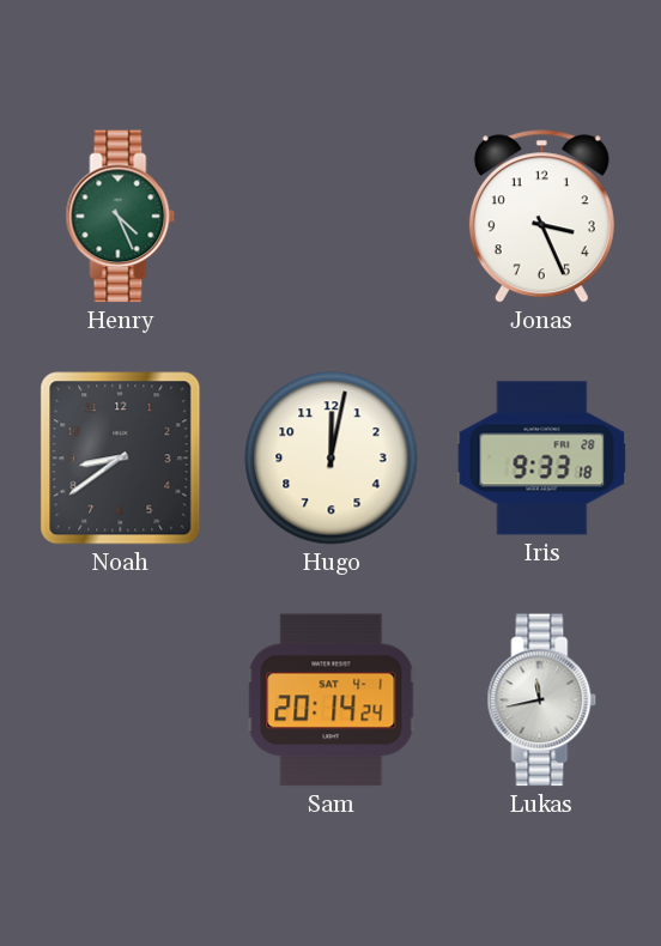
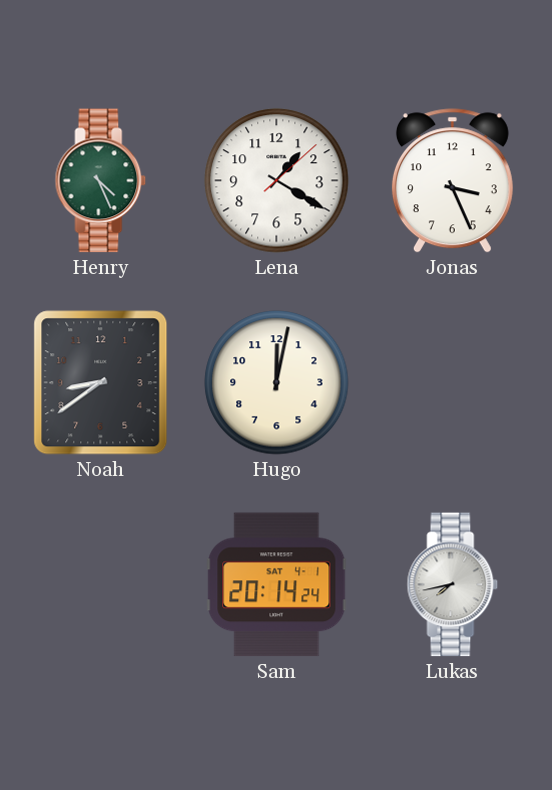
Lena: none -> 1:20
Iris: 9:33 -> none
Lukas: 11:43 -> 7:43
